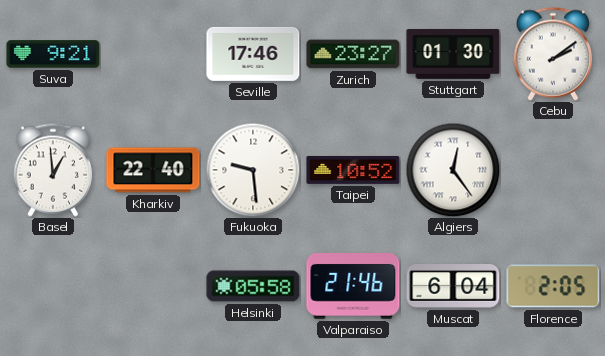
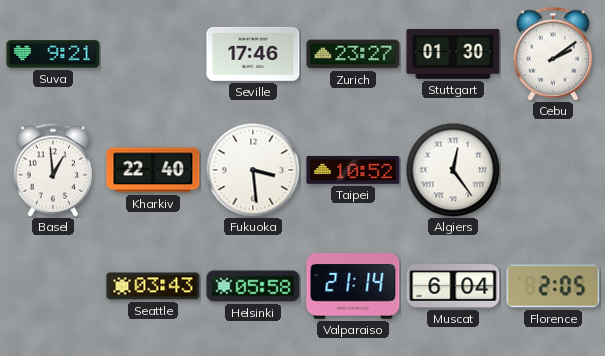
Fukuoka: 9:29 -> 3:29
Seattle: none -> 03:43
Valparaiso: 21:46 -> 21:14
